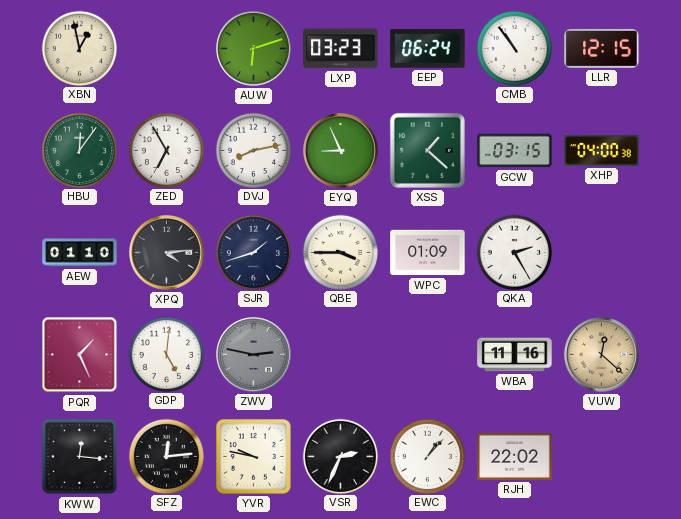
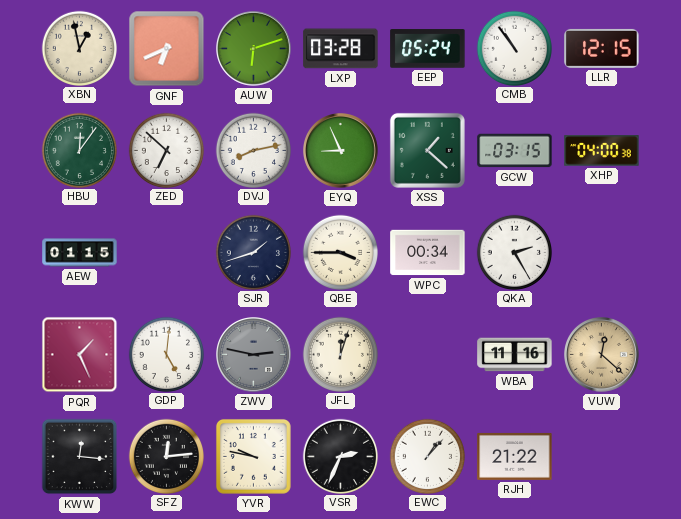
GNF: none -> 6:41
LXP: 03:23 -> 03:28
EEP: 06:24 -> 05:24
ZED: 6:55 -> 6:52
AEW: 01:10 -> 01:15
XPQ: 4:14 -> none
WPC: 01:09 -> 00:34
JFL: none -> 12:03
RJH: 22:02 -> 21:22
